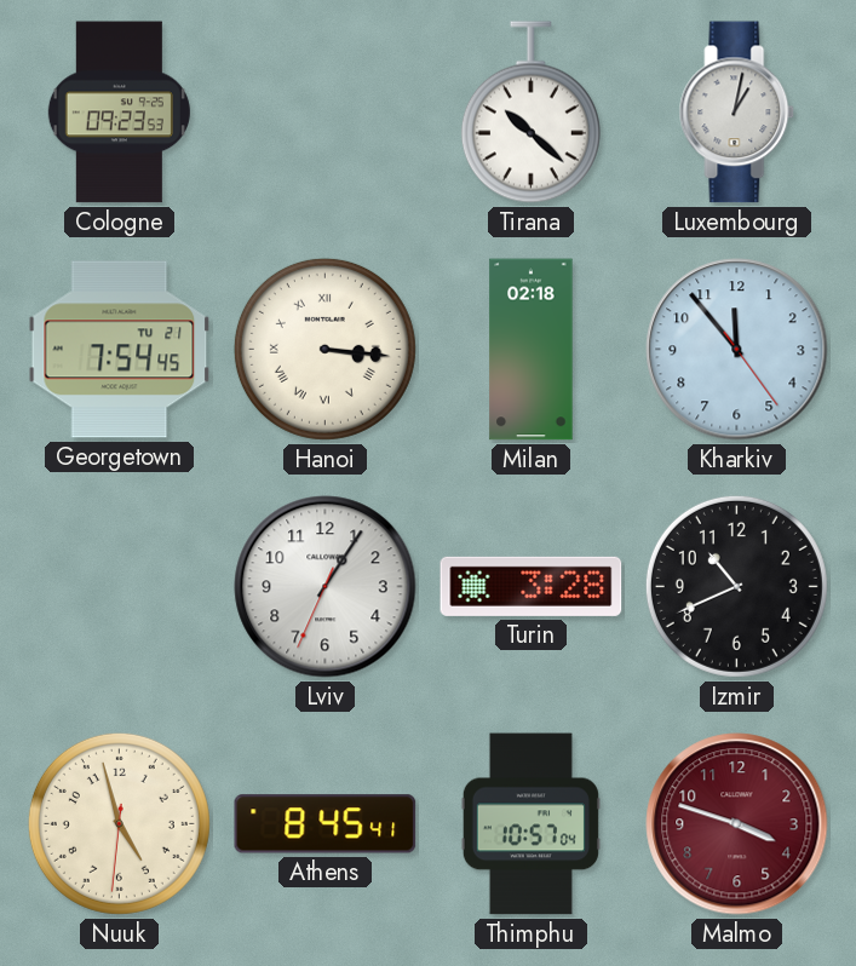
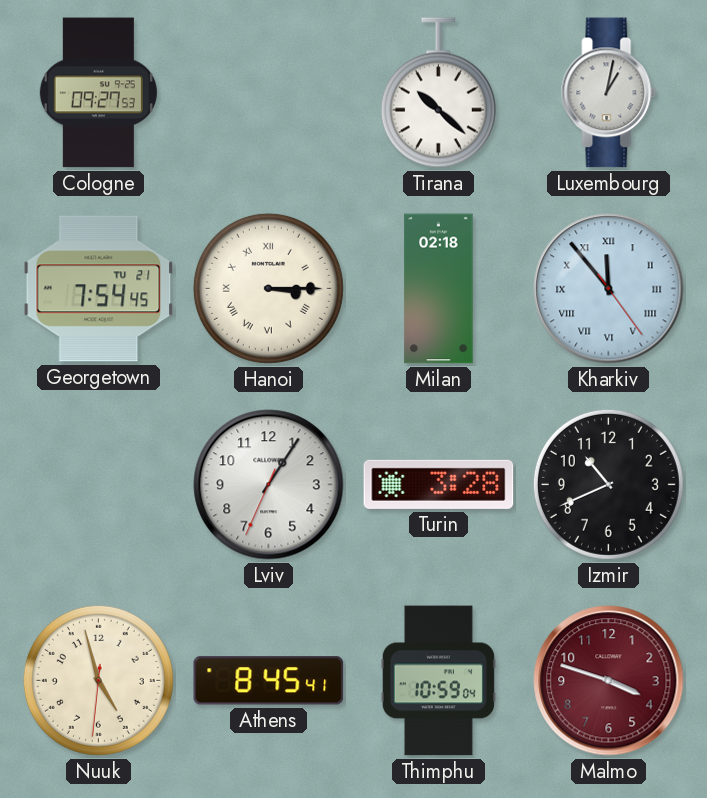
Cologne: 09:23 -> 09:27
Hanoi: 3:16 -> 3:15
Kharkiv numerals: Arabic -> Roman
Thimphu: 10:57 -> 10:59
